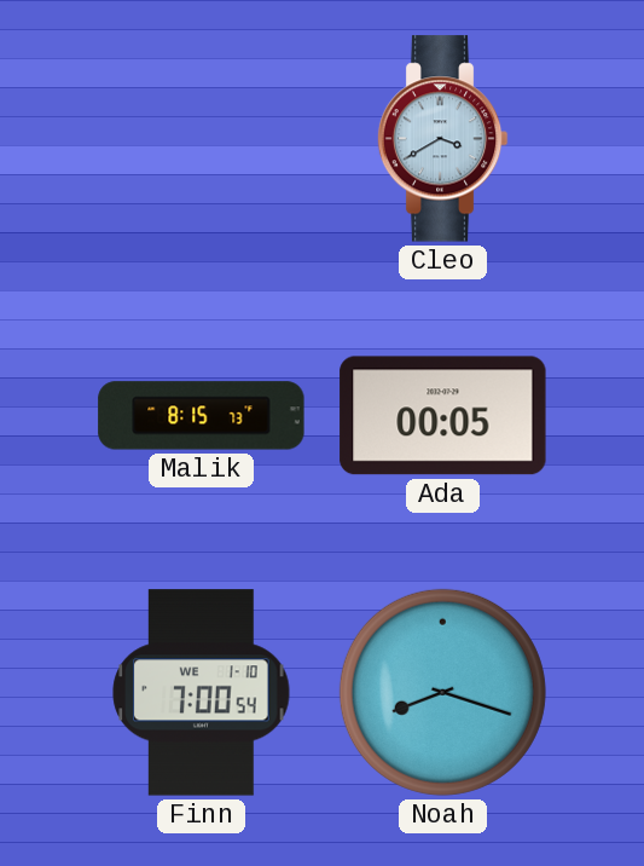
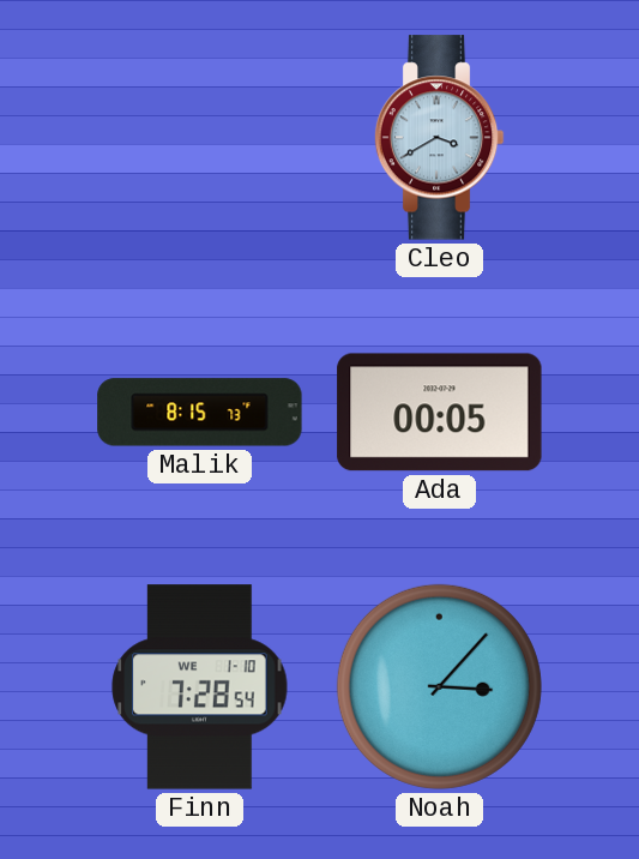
Finn: 7:00 -> 7:28
Noah: 8:18 -> 3:07
